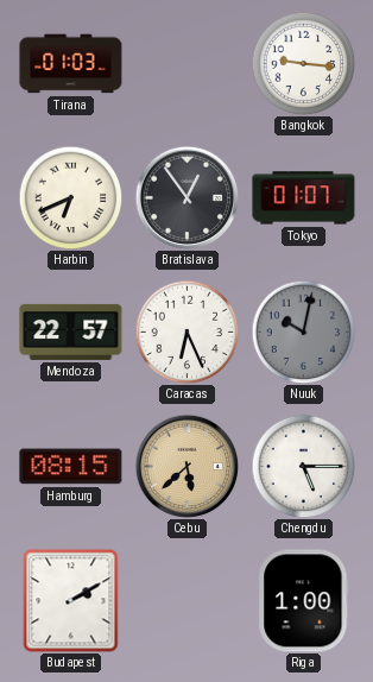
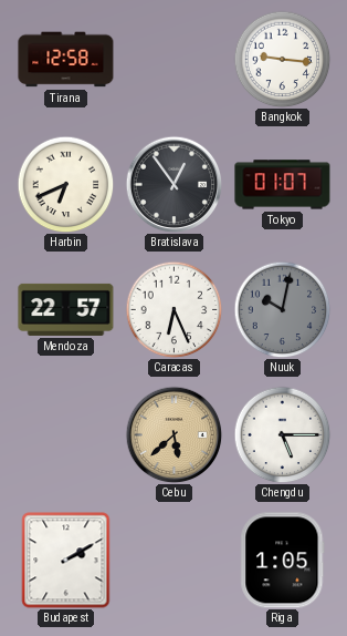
Tirana: 01:03 -> 12:58
Hamburg: 08:15 -> none
Riga: 1:00 -> 1:05
